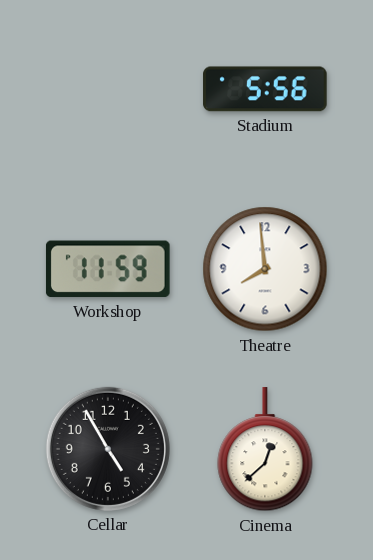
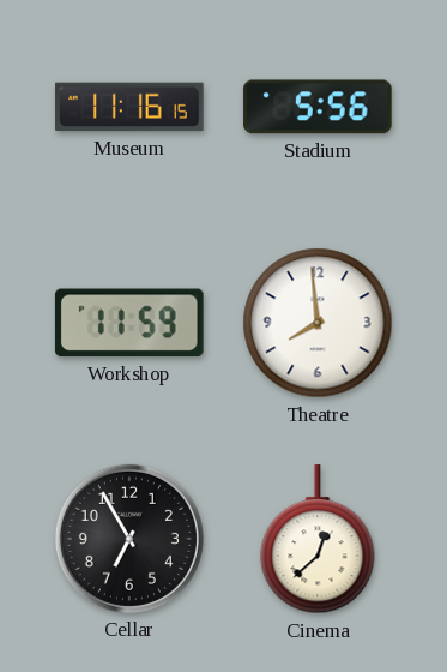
Museum: none -> 11:16
Cellar: 4:55 -> 6:55
